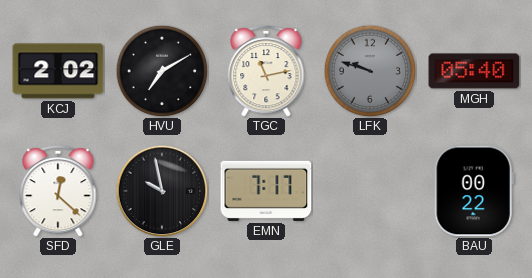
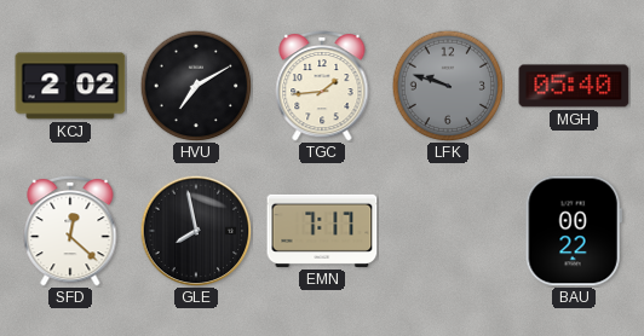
TGC: 11:13 -> 1:44
GLE: 9:58 -> 7:58
